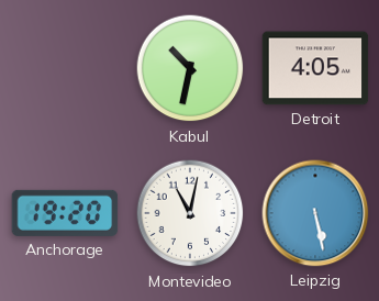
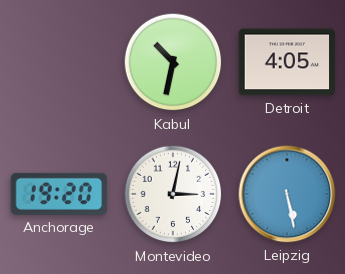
Montevideo: 11:02 -> 3:02
